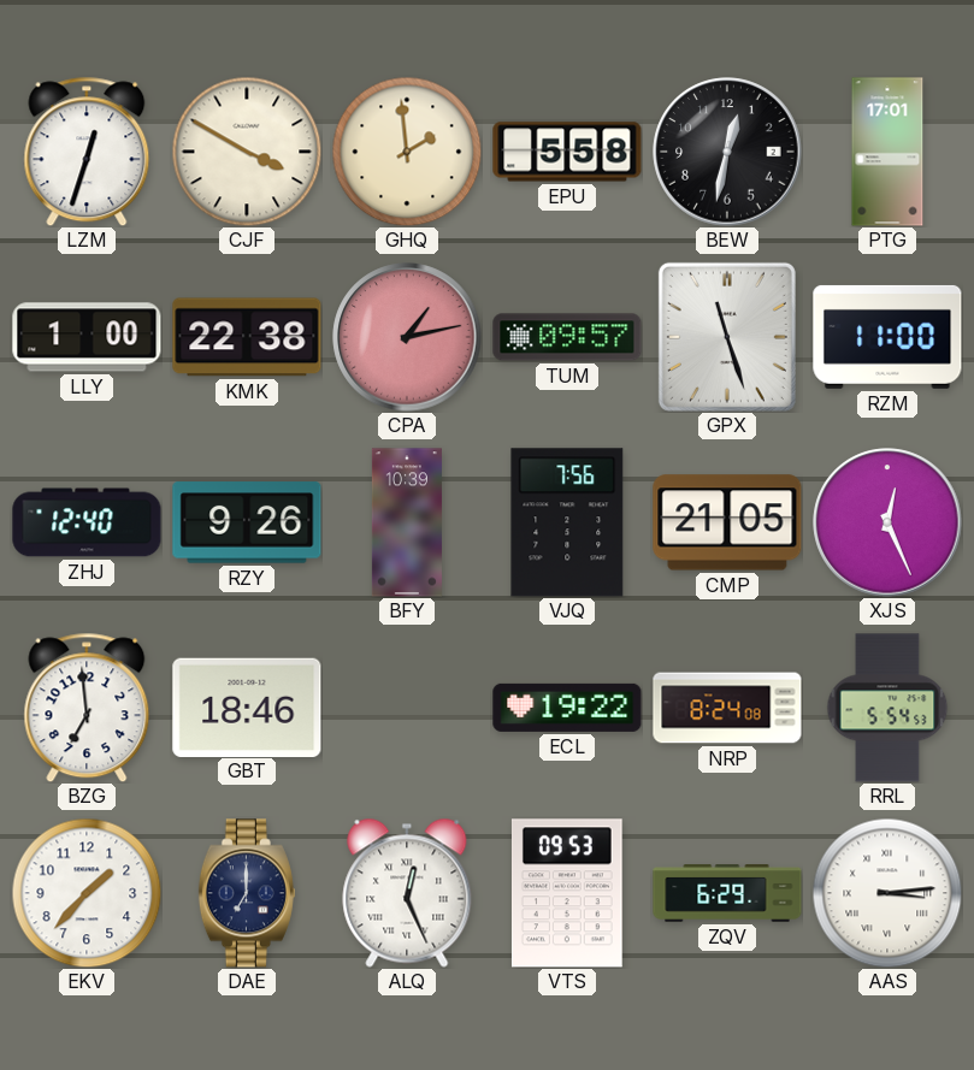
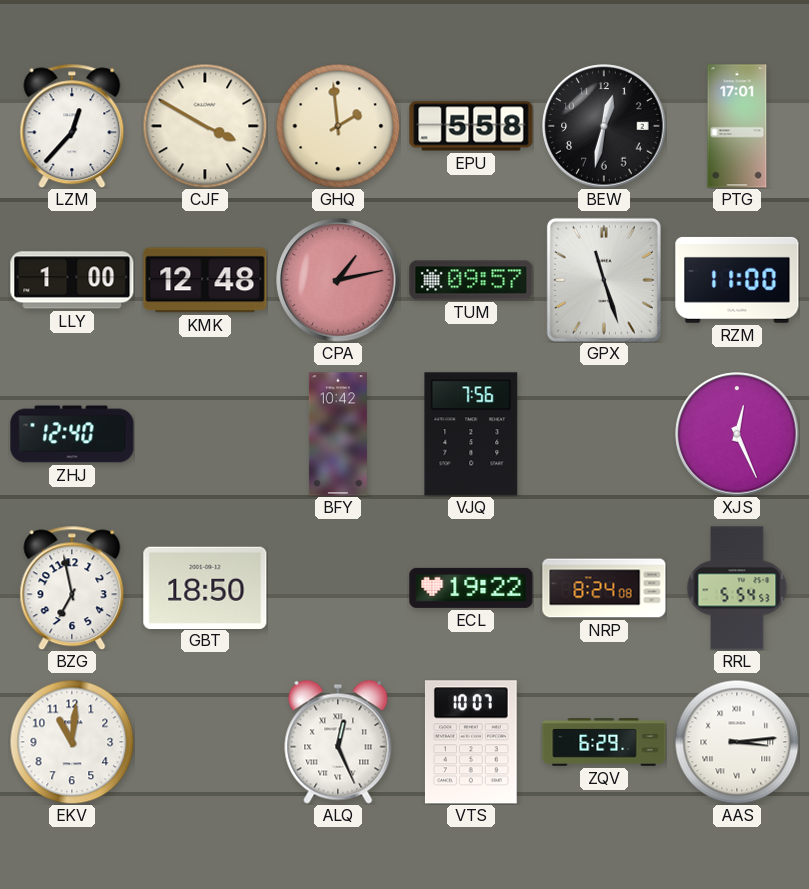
LZM: 12:33 -> 12:37
KMK: 22:38 -> 12:48
RZY: 9:26 -> none
BFY: 10:39 -> 10:42
CMP: 21:05 -> none
BZG: 6:59 -> 6:58
GBT: 18:46 -> 18:50
EKV: 1:37 -> 11:01
DAE: 7:00 -> none
VTS: 09:53 -> 10:07
